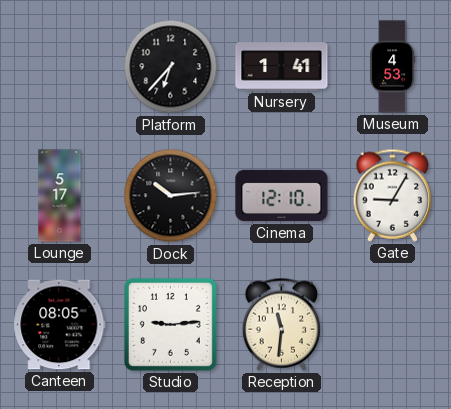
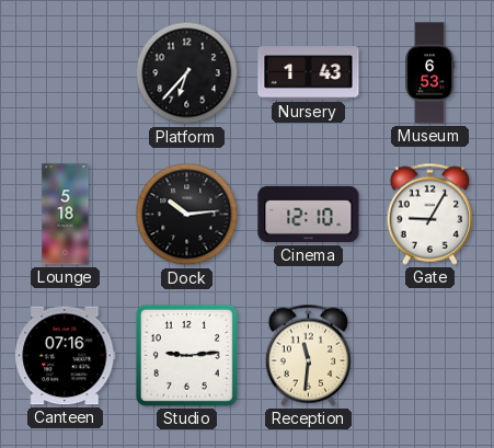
Nursery: 1:41 -> 1:43
Museum: 4:53 -> 6:53
Lounge: 5:17 -> 5:18
Canteen: 08:05 -> 07:16
